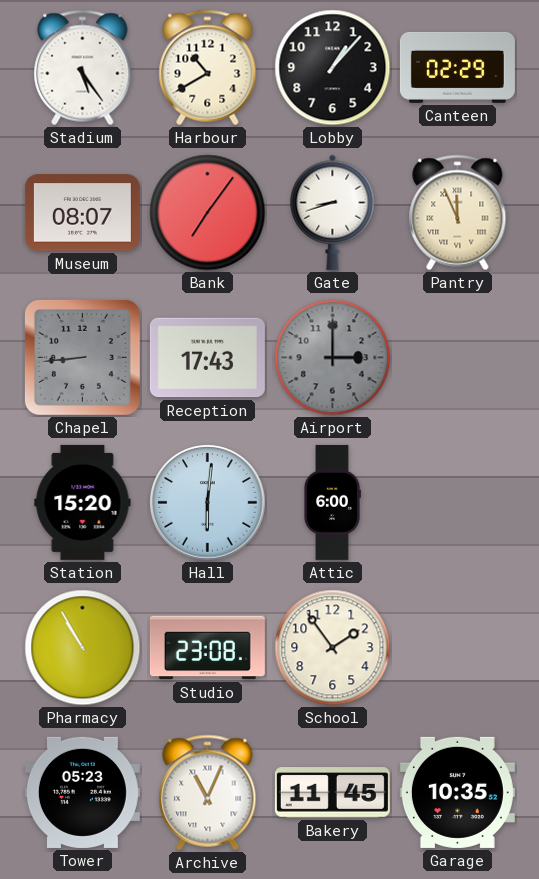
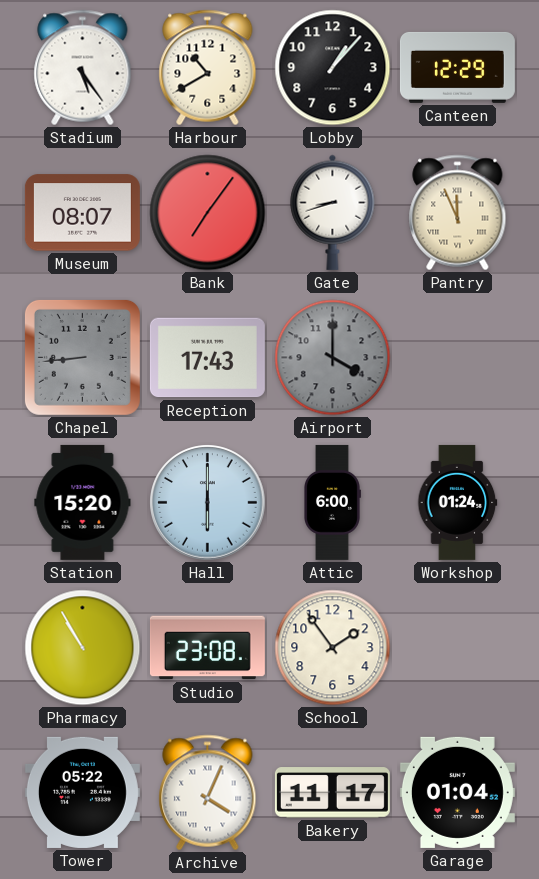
Canteen: 02:29 -> 12:29
Airport: 3:00 -> 4:00
Hall: 6:01 -> 6:00
Workshop: none -> 01:24
Tower: 05:23 -> 05:22
Archive: 11:04 -> 4:04
Bakery: 11:45 -> 11:17
Garage: 10:35 -> 01:04
